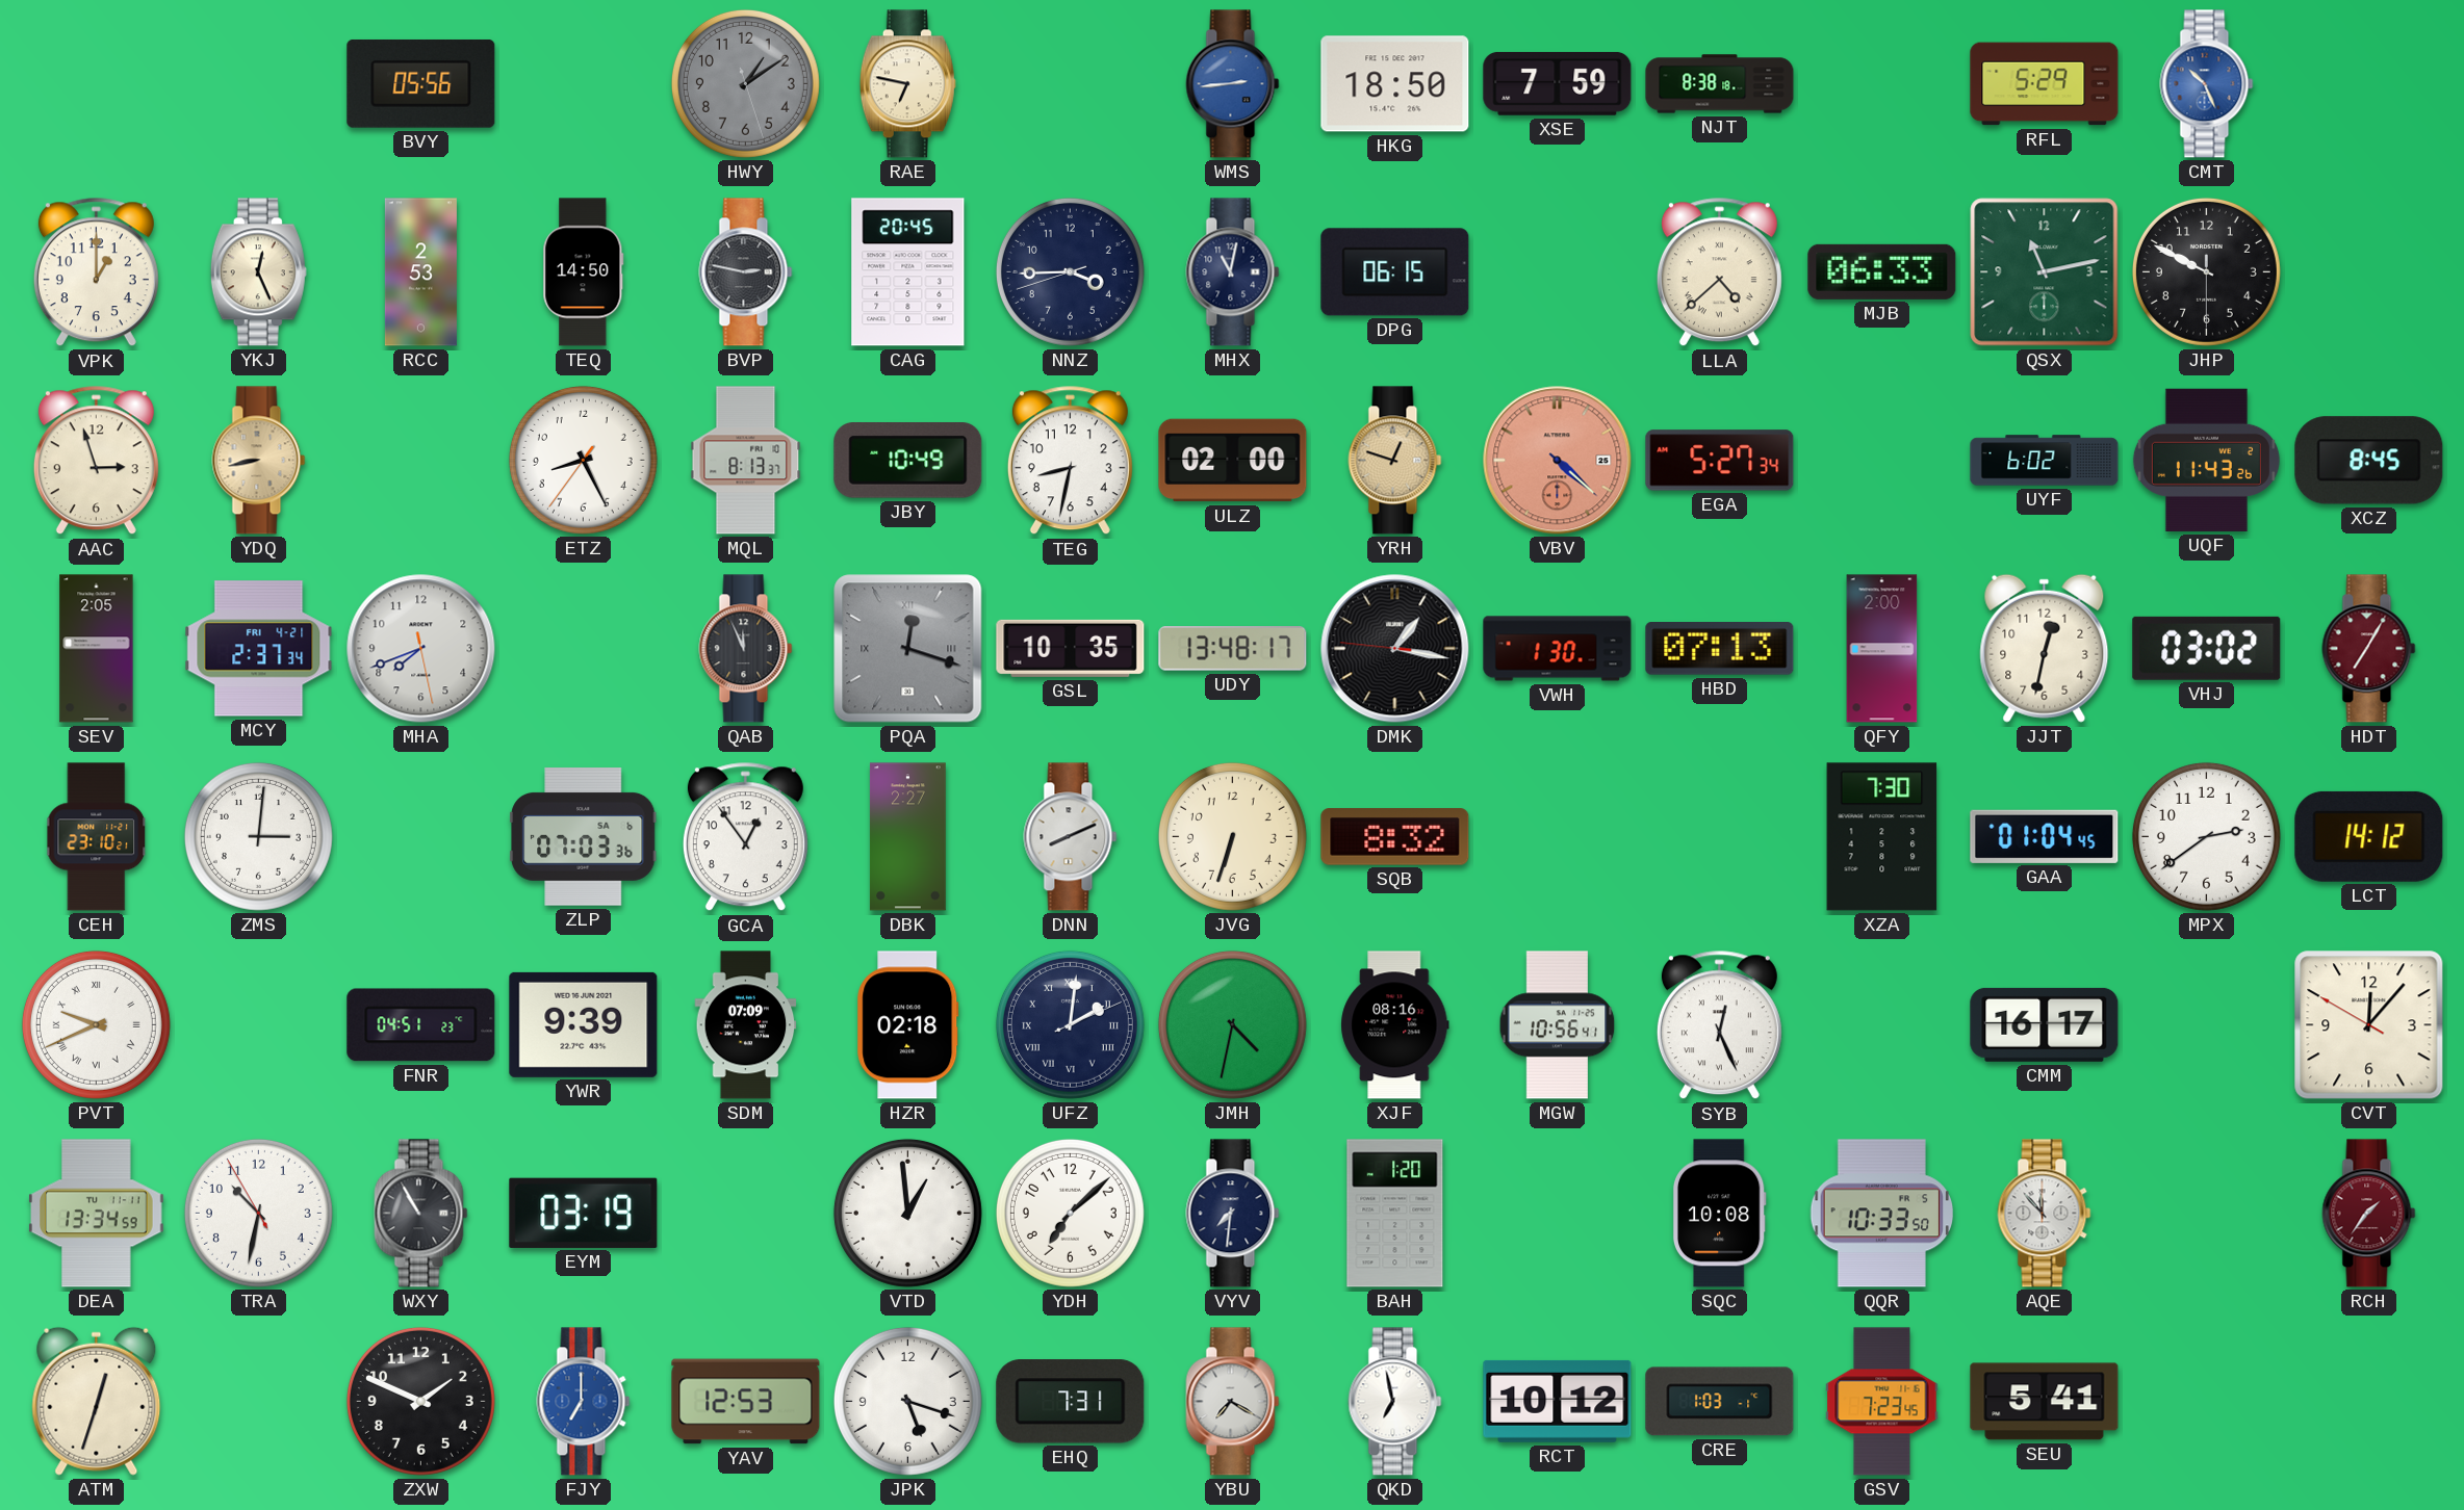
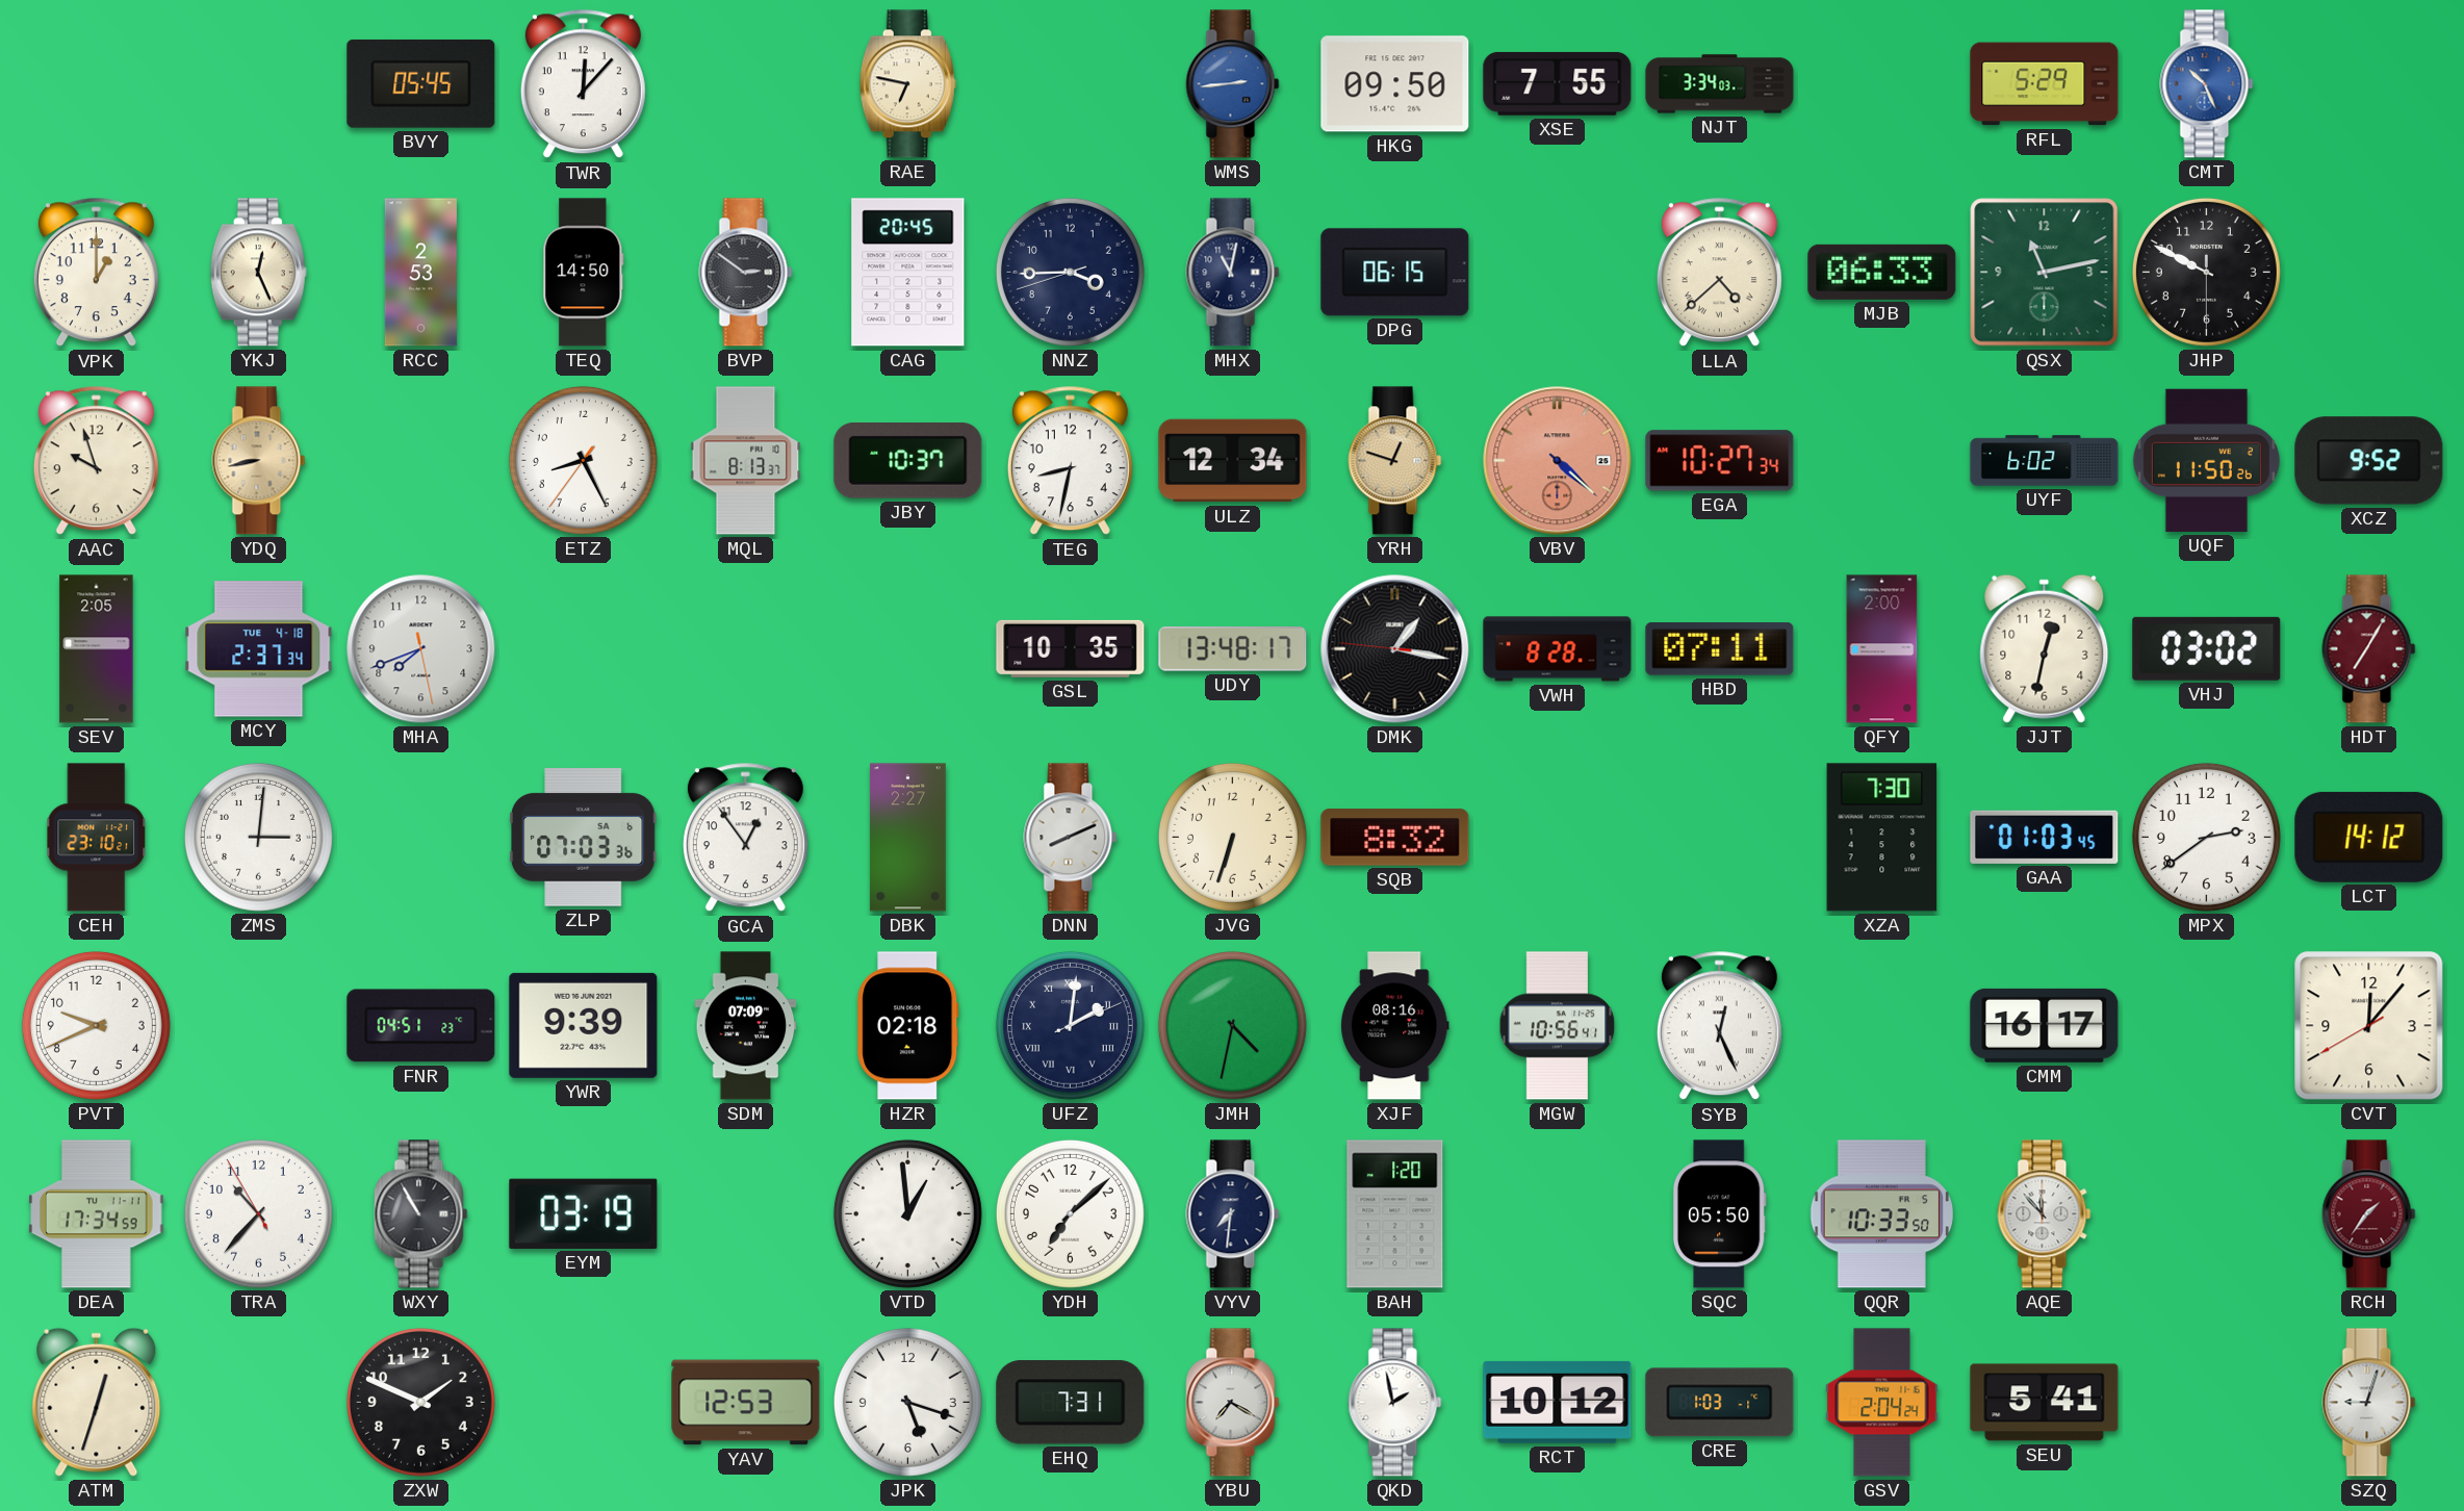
BVY: 05:56 -> 05:45
TWR: none -> 12:07
HWY: 1:09 -> none
HKG: 18:50 -> 09:50
XSE: 7:59 -> 7:55
NJT: 8:38 -> 3:34
BVP: 2:47 -> 2:51
AAC: 2:57 -> 9:57
JBY: 10:49 -> 10:37
ULZ: 02:00 -> 12:34
EGA: 5:27 -> 10:27
UQF: 11:43 -> 11:50
XCZ: 8:45 -> 9:52
MCY date: FRI 4-21 -> TUE 4-18
QAB: 11:56 -> none
PQA: 12:18 -> none
VWH: 1:30 -> 8:28
HBD: 07:13 -> 07:11
GAA: 01:04 -> 01:03
PVT numerals: Roman -> Arabic
CVT: 12:06:50 -> 12:06:40
DEA: 13:34 -> 17:34
TRA: 10:31 -> 10:36
SQC: 10:08 -> 05:50
FJY: 7:00 -> none
QKD: 6:58 -> 1:58
GSV: 7:23 -> 2:04
SZQ: none -> 9:03
